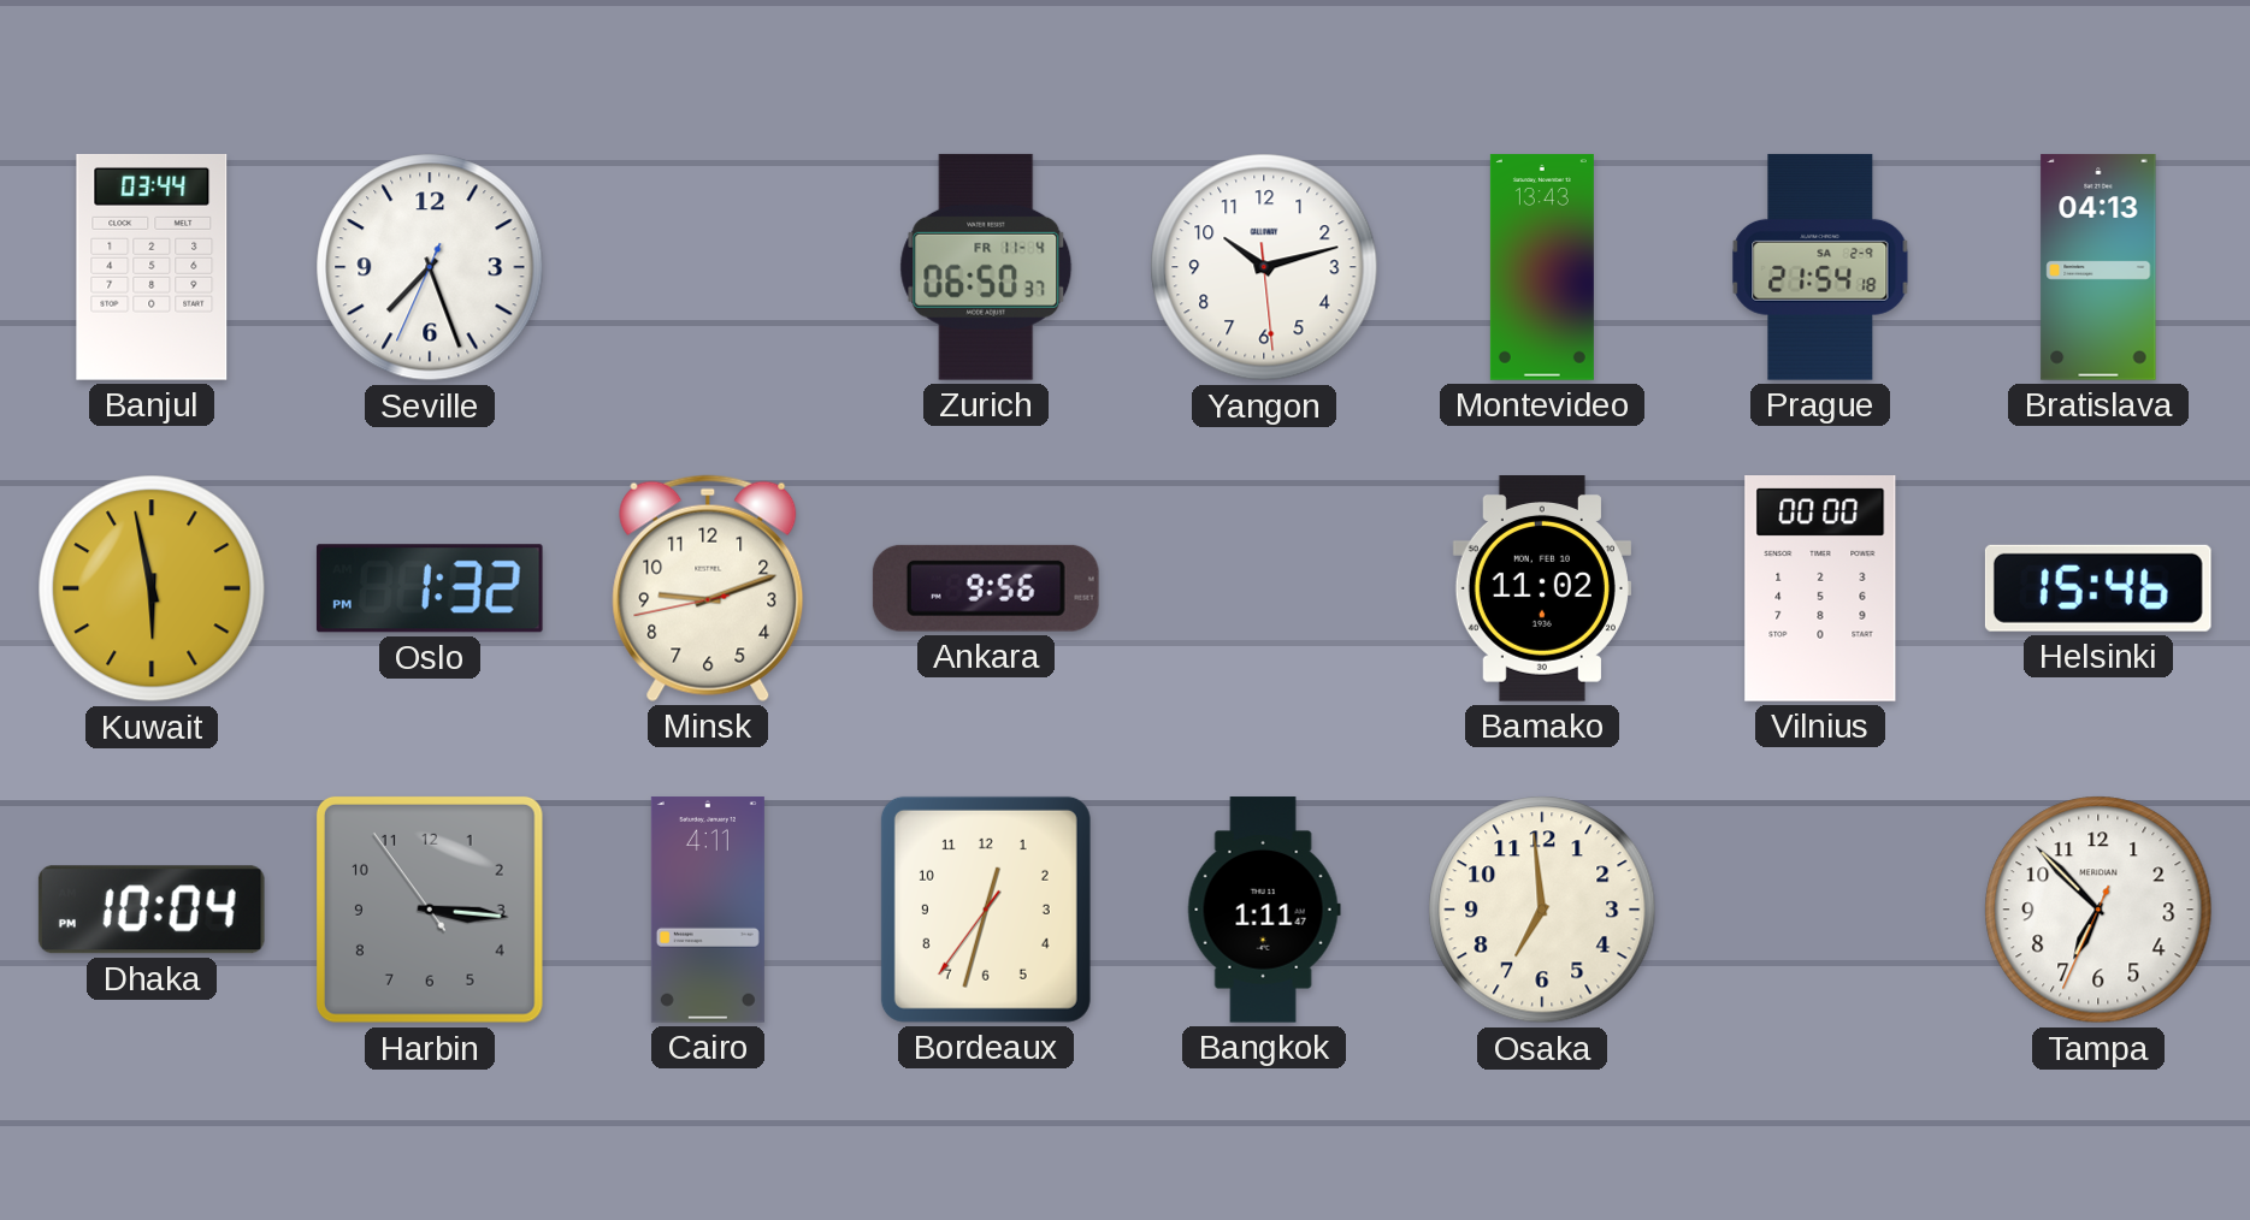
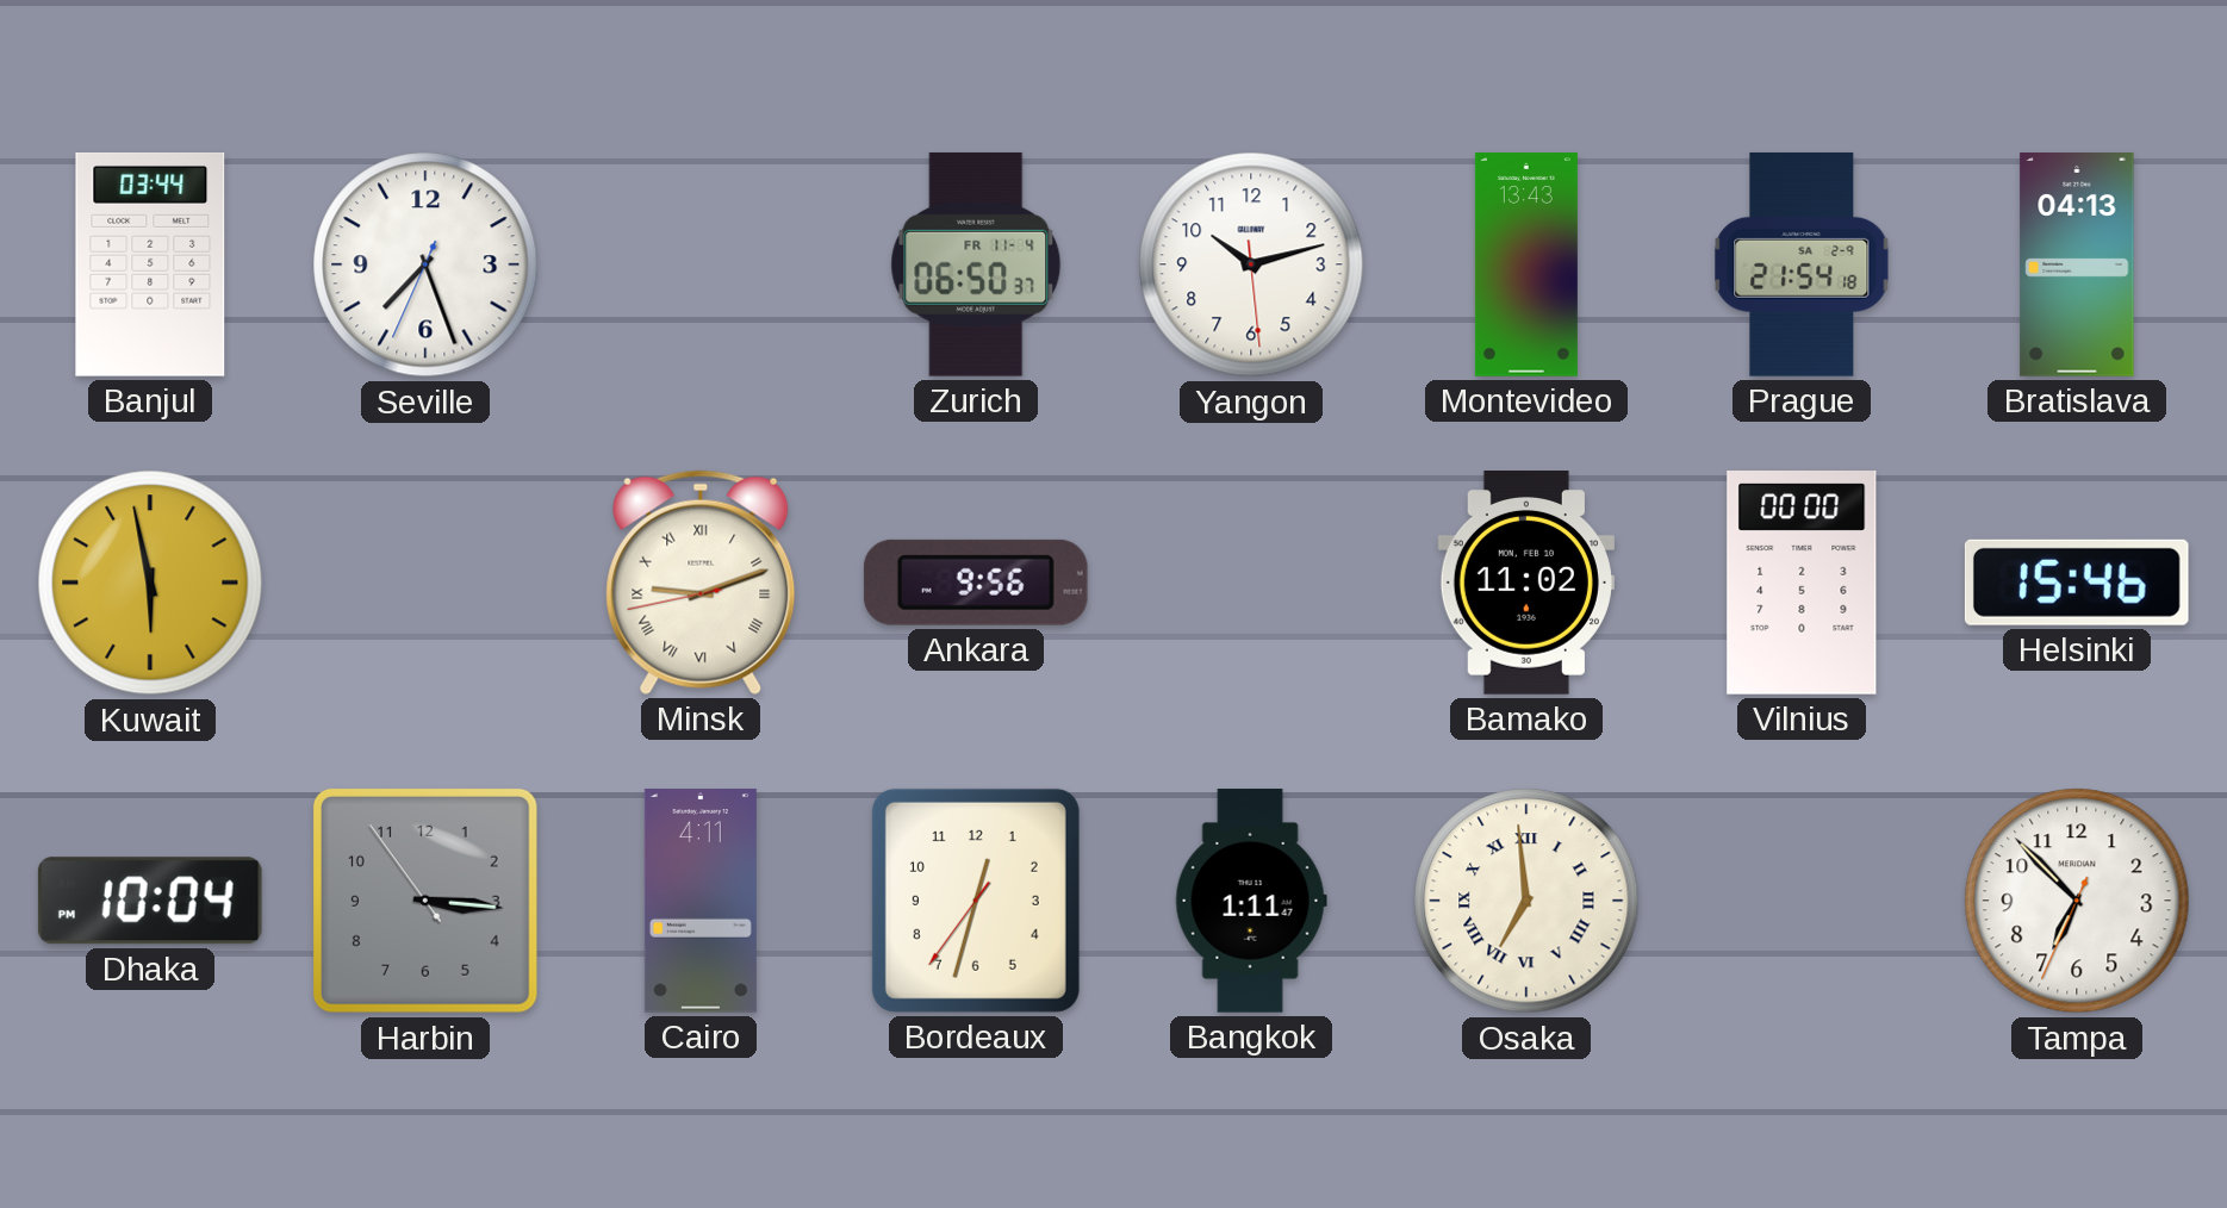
Oslo: 1:32 -> none
Minsk numerals: Arabic -> Roman
Osaka numerals: Arabic -> Roman
